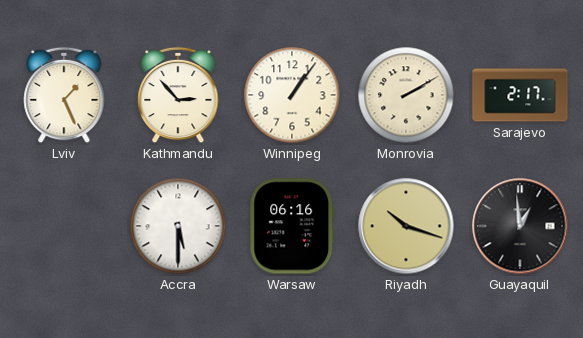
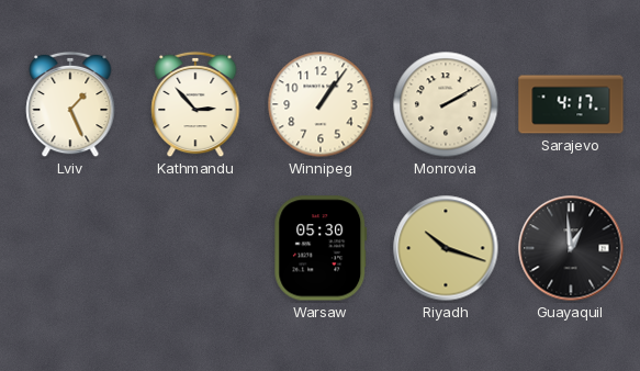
Sarajevo: 2:17 -> 4:17
Accra: 5:30 -> none
Warsaw: 06:16 -> 05:30
